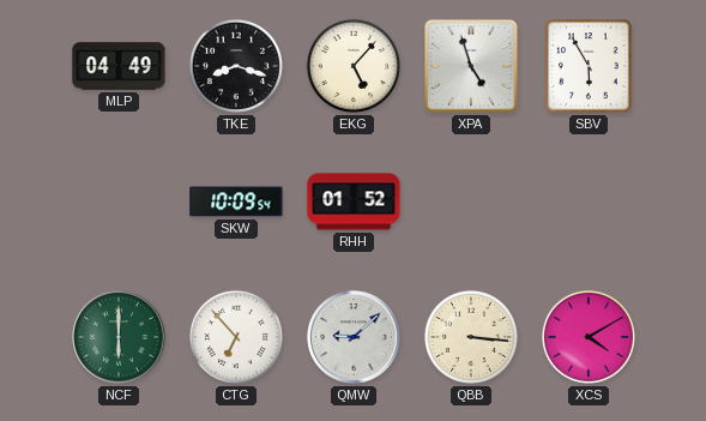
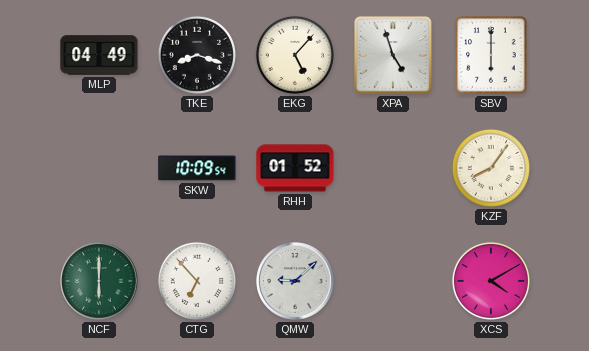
SBV: 5:55 -> 6:00
KZF: none -> 8:06
QBB: 3:16 -> none
